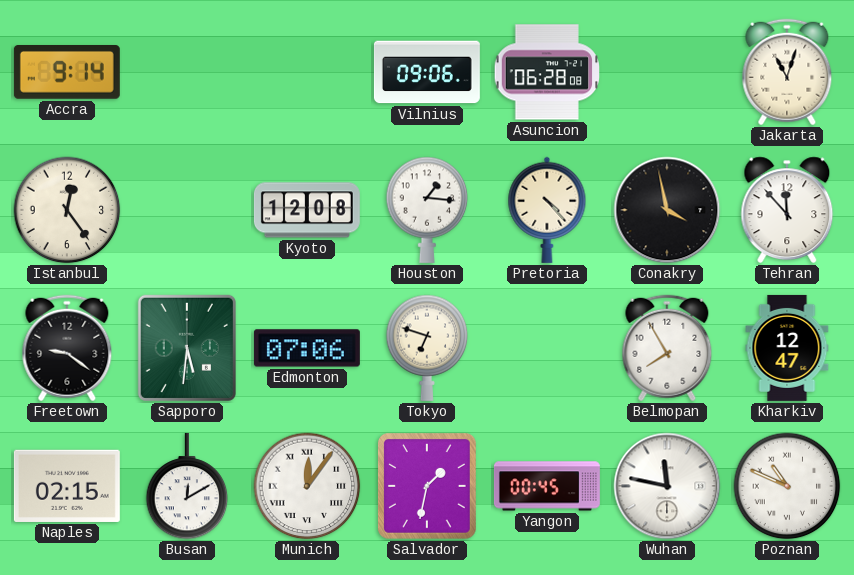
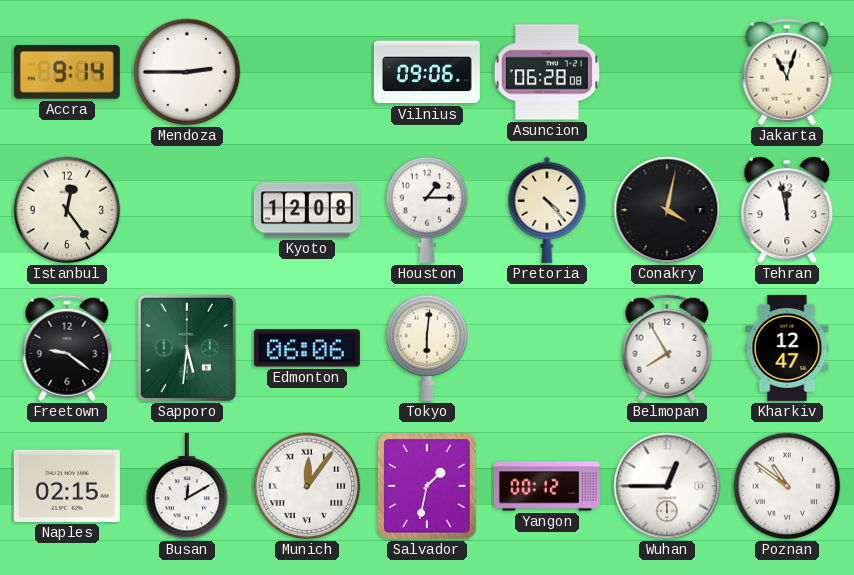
Mendoza: none -> 2:45
Houston: 1:16 -> 1:15
Conakry: 3:58 -> 4:02
Tehran: 11:53 -> 11:58
Edmonton: 07:06 -> 06:06
Tokyo: 6:48 -> 6:01
Yangon: 00:45 -> 00:12
Wuhan: 11:47 -> 12:45
Poznan: 10:49 -> 10:51
